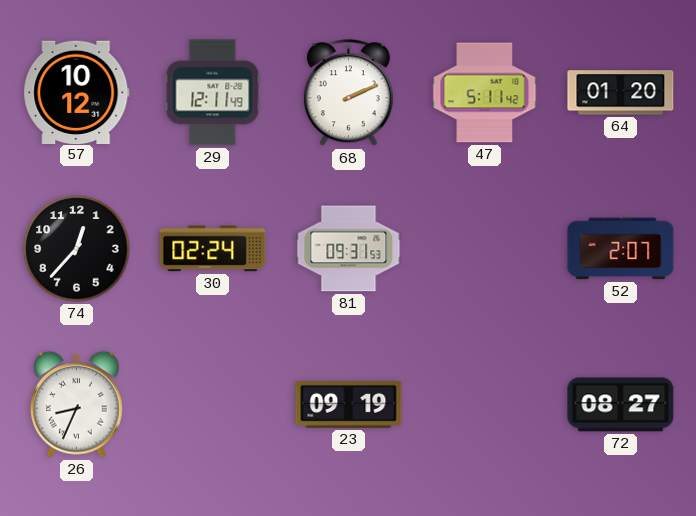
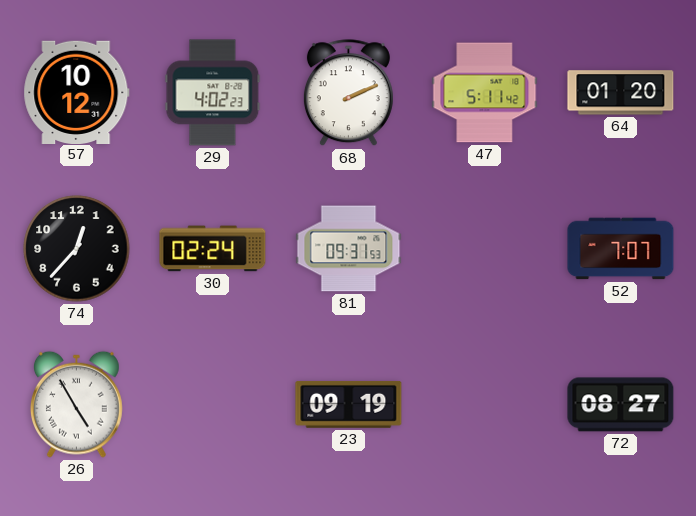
29: 12:11 -> 4:02
52: 2:07 -> 7:07
26: 8:34 -> 4:55
